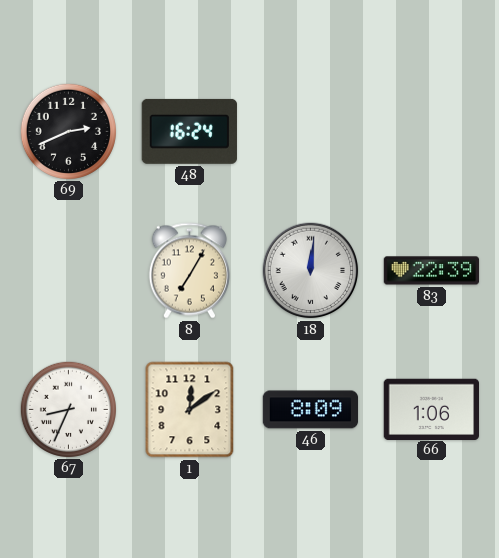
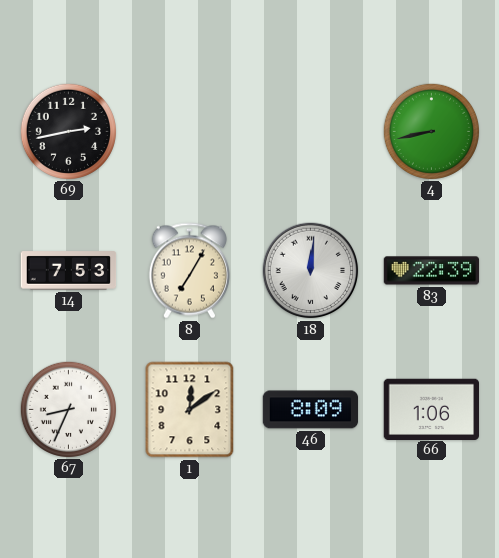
69: 2:41 -> 2:43
48: 16:24 -> none
4: none -> 8:43
14: none -> 7:53
